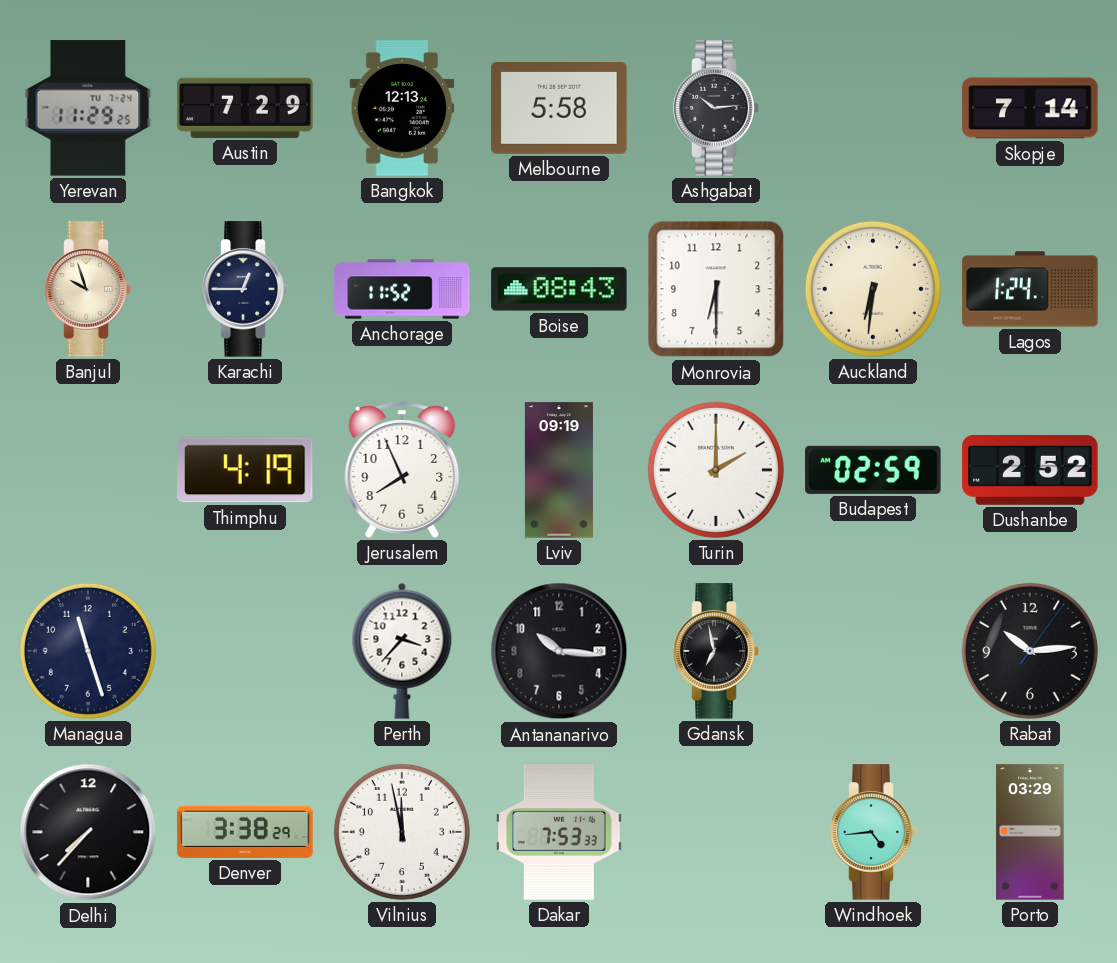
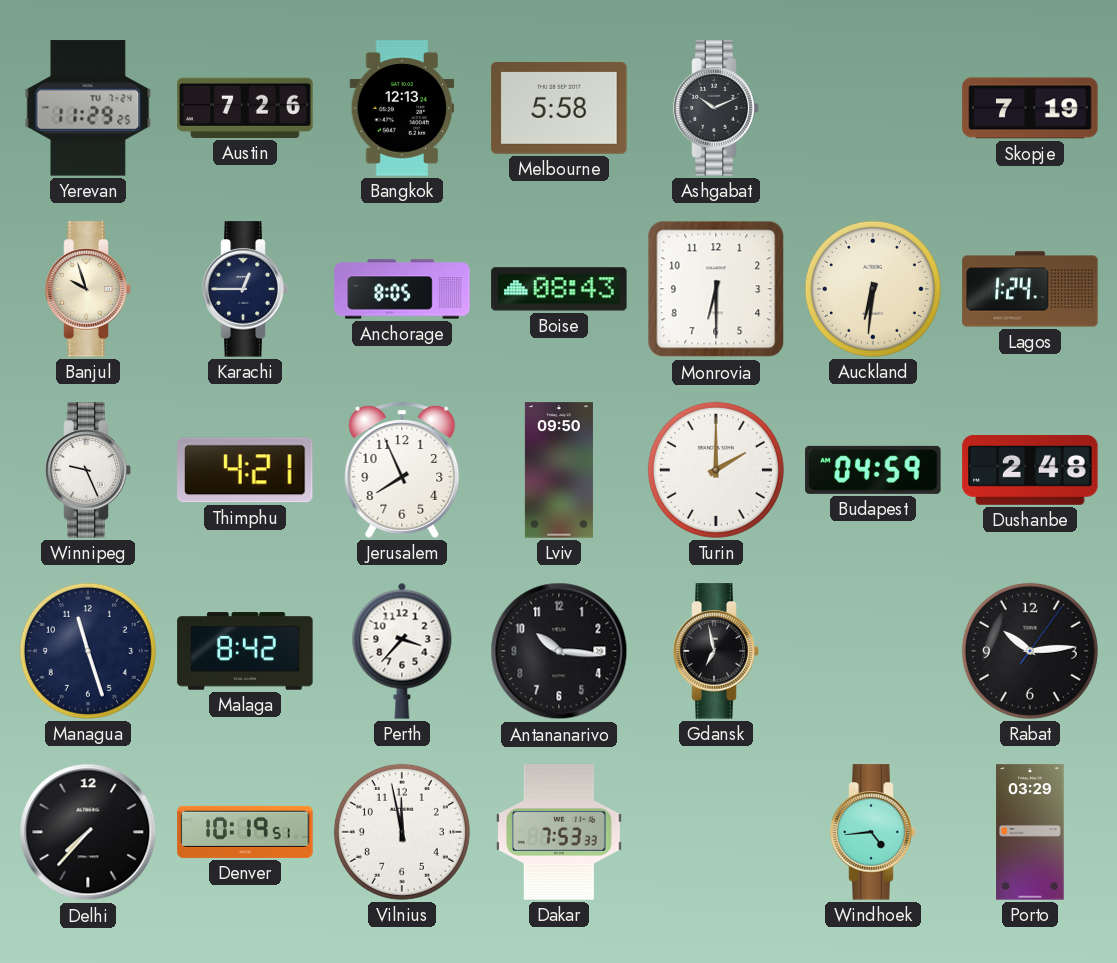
Austin: 7:29 -> 7:26
Ashgabat: 10:14 -> 10:11
Skopje: 7:14 -> 7:19
Anchorage: 11:52 -> 8:05
Winnipeg: none -> 9:26
Thimphu: 4:19 -> 4:21
Lviv: 09:19 -> 09:50
Budapest: 02:59 -> 04:59
Dushanbe: 2:52 -> 2:48
Malaga: none -> 8:42
Denver: 3:38 -> 10:19
